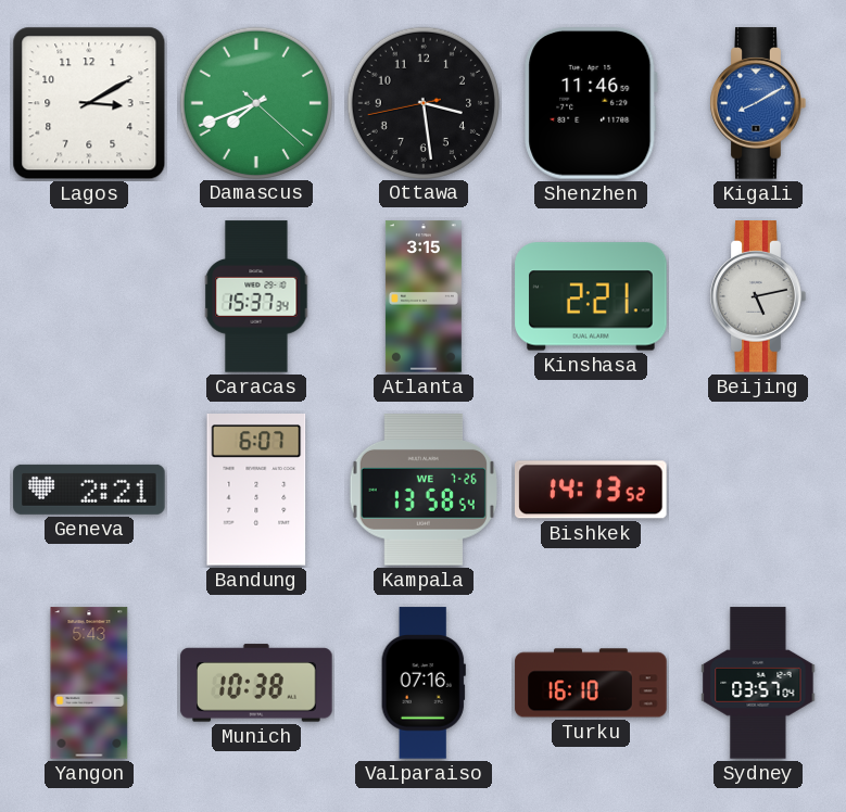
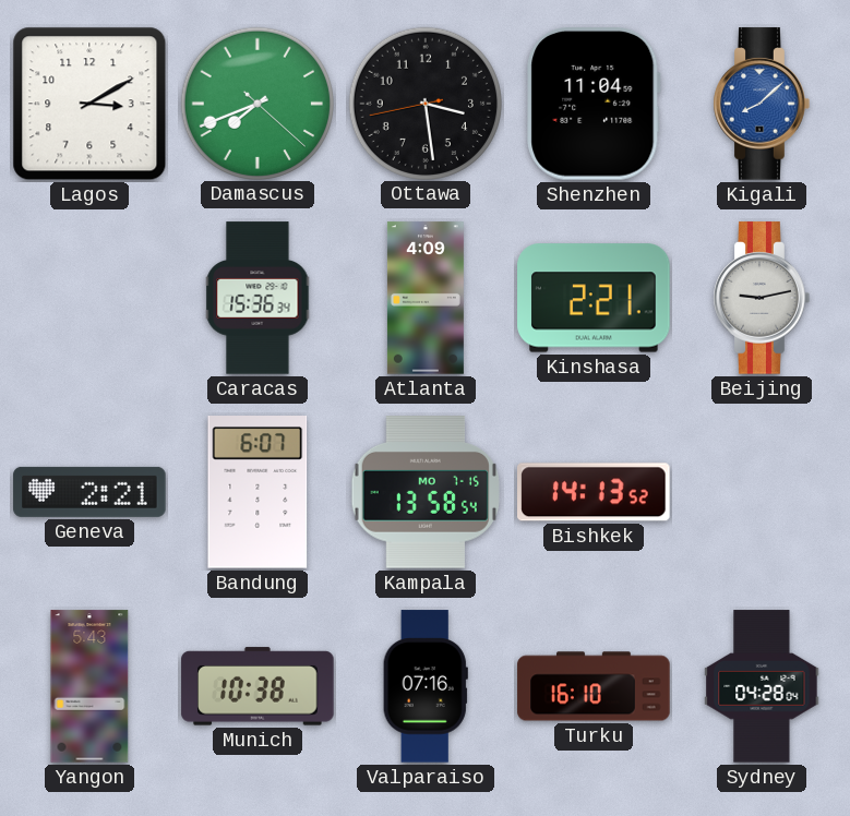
Shenzhen: 11:46 -> 11:04
Kigali: 8:10 -> 8:08
Caracas: 15:37 -> 15:36
Atlanta: 3:15 -> 4:09
Beijing: 5:13 -> 9:13
Kampala date: WE 7-26 -> MO 7-15
Sydney: 03:57 -> 04:28
